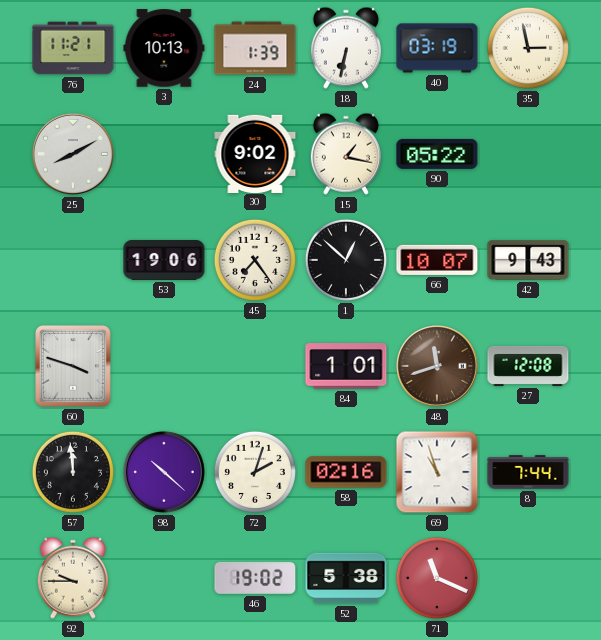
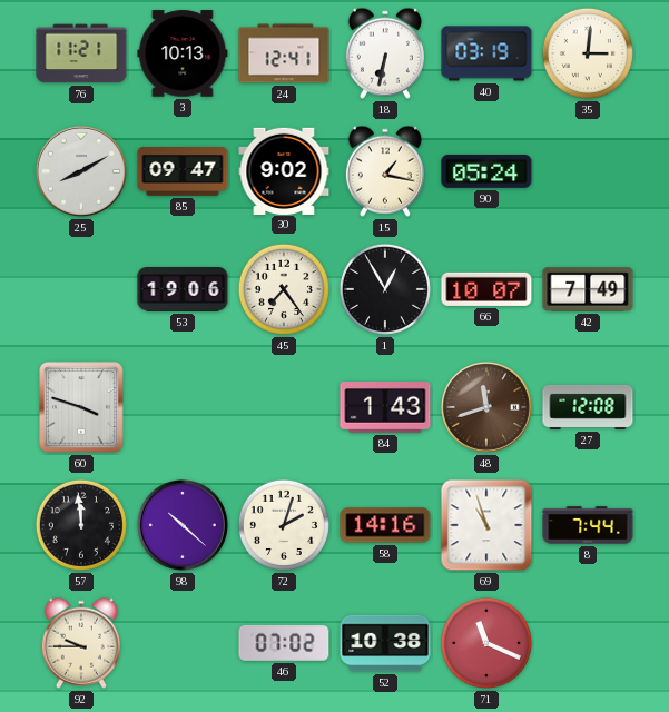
24: 1:39 -> 12:41
35: 2:58 -> 3:01
85: none -> 09:47
90: 05:22 -> 05:24
1: 12:52 -> 12:55
42: 9:43 -> 7:49
84: 1:01 -> 1:43
58: 02:16 -> 14:16
46: 19:02 -> 07:02
52: 5:38 -> 10:38
